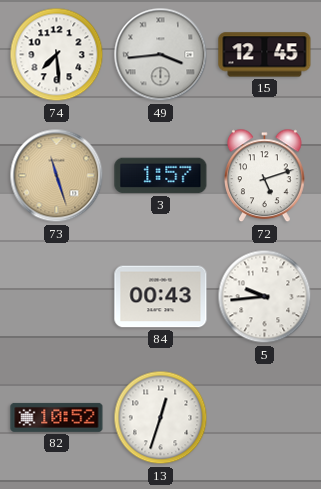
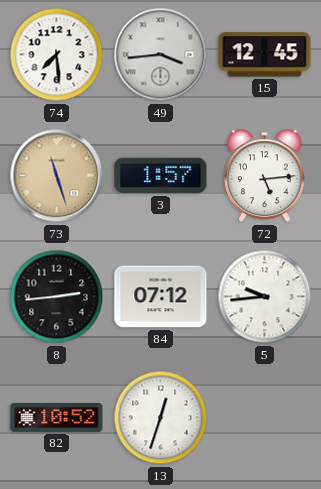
72: 5:12 -> 5:14
8: none -> 2:44
84: 00:43 -> 07:12
